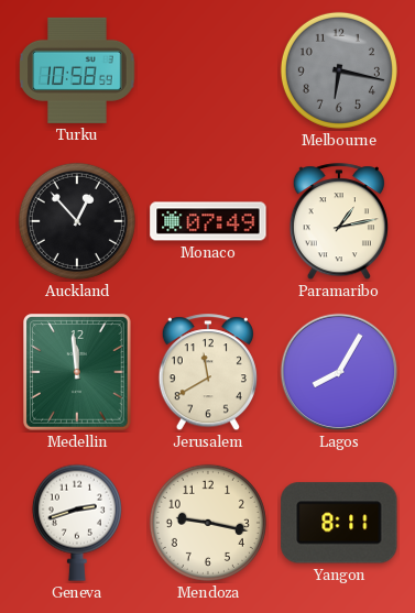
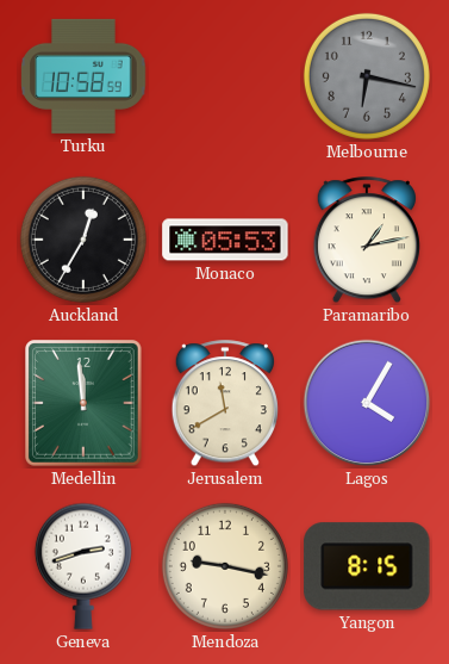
Auckland: 12:53 -> 12:35
Monaco: 07:49 -> 05:53
Lagos: 8:05 -> 4:05
Yangon: 8:11 -> 8:15
